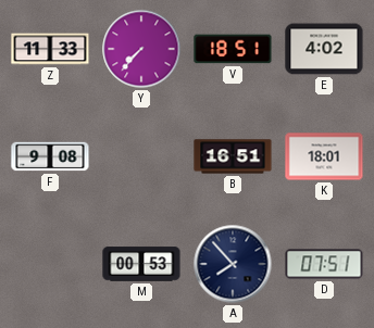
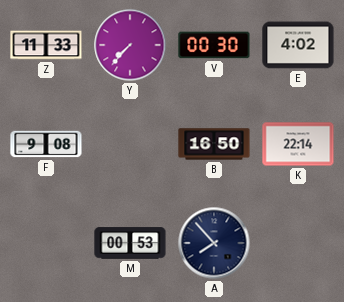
V: 18:51 -> 00:30
B: 16:51 -> 16:50
K: 18:01 -> 22:14
D: 07:51 -> none
